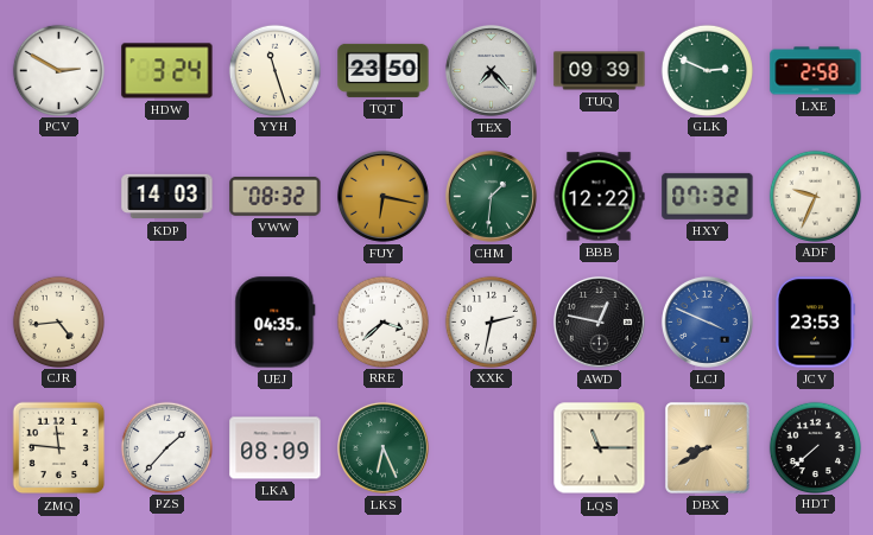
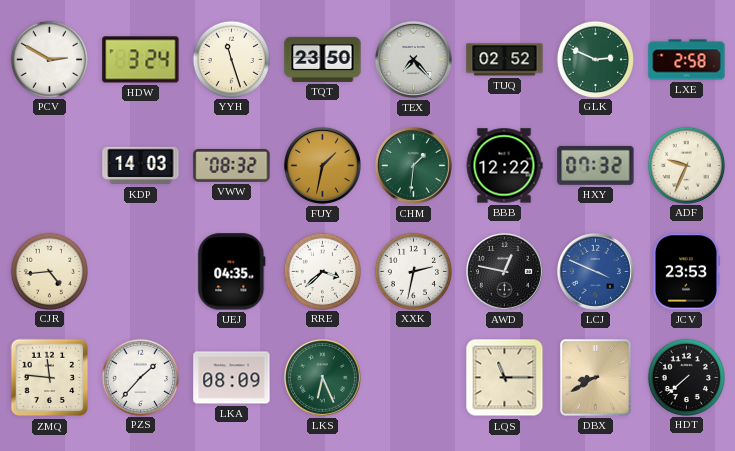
TUQ: 09:39 -> 02:52
FUY: 6:17 -> 1:32
